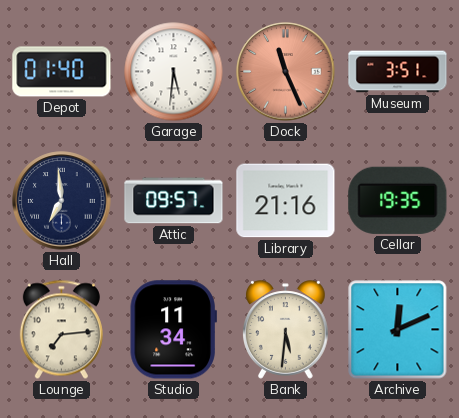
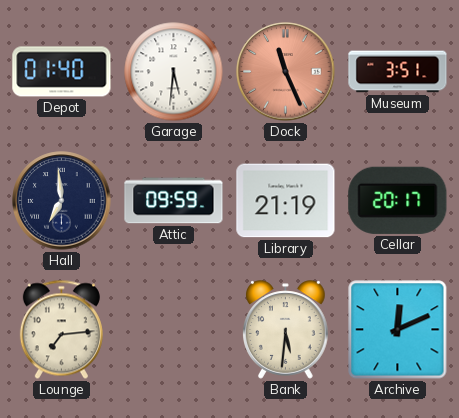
Attic: 09:57 -> 09:59
Library: 21:16 -> 21:19
Cellar: 19:35 -> 20:17
Studio: 11:34 -> none
